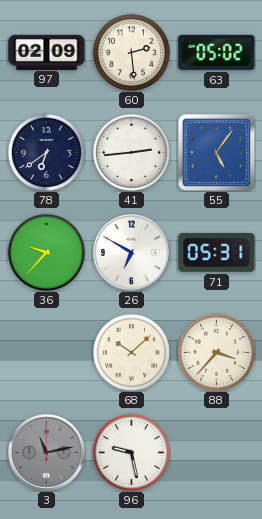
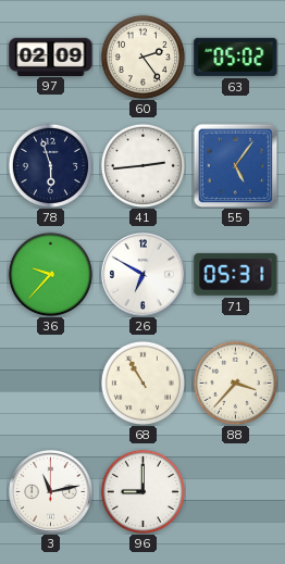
60: 2:29 -> 2:24
78: 6:39 -> 5:57
68: 10:08 -> 10:55
3 dial: grey -> white
96: 9:28 -> 9:00
